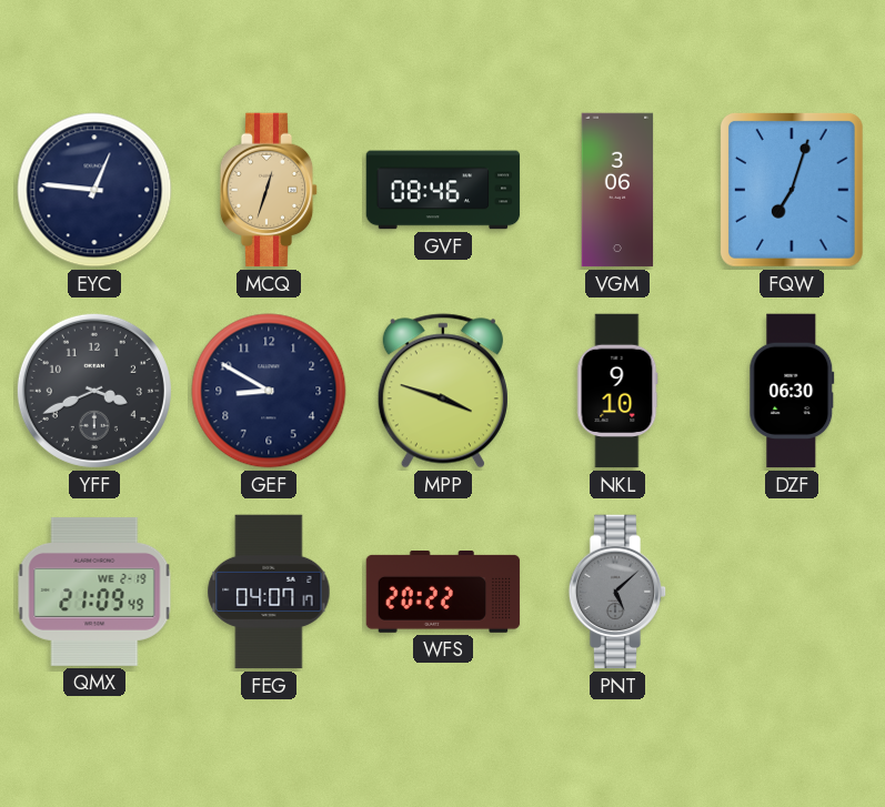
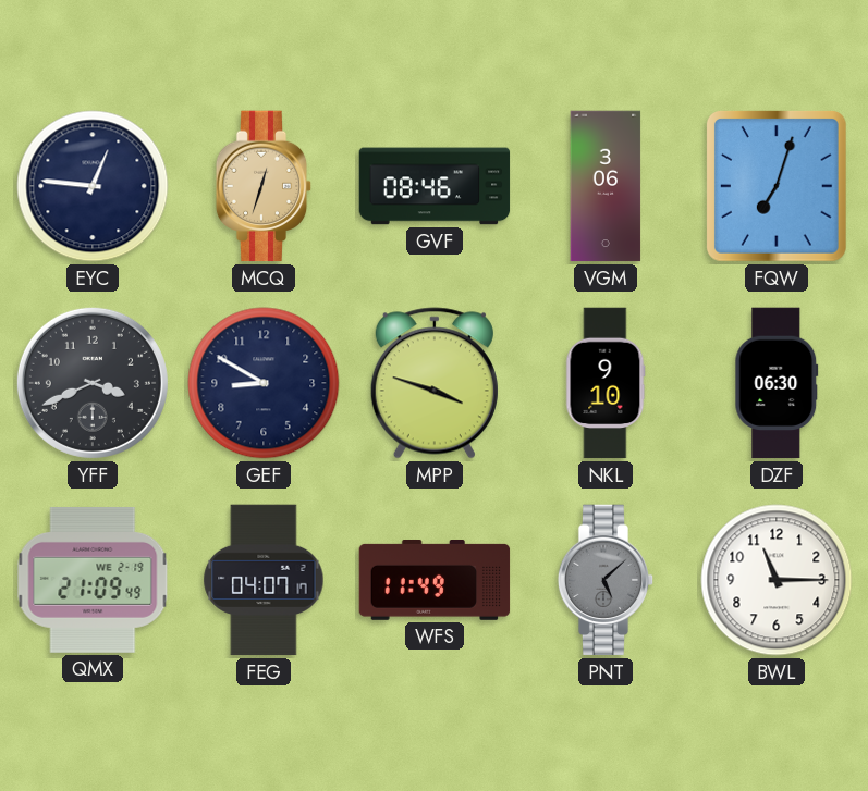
WFS: 20:22 -> 11:49
BWL: none -> 11:15
